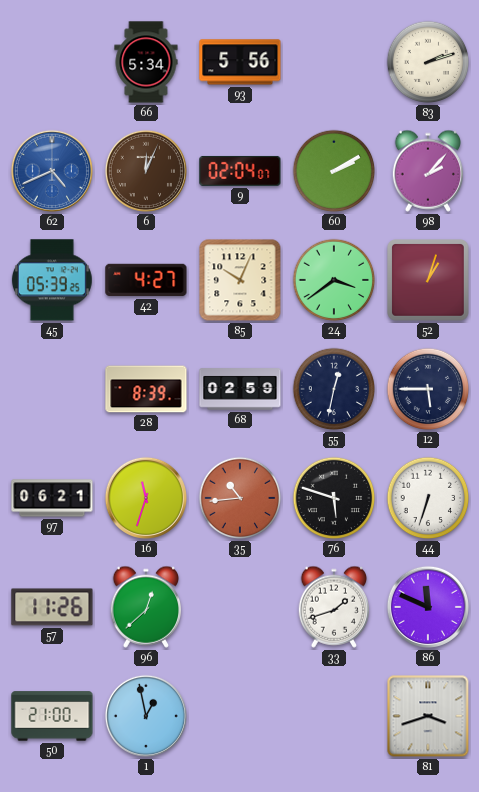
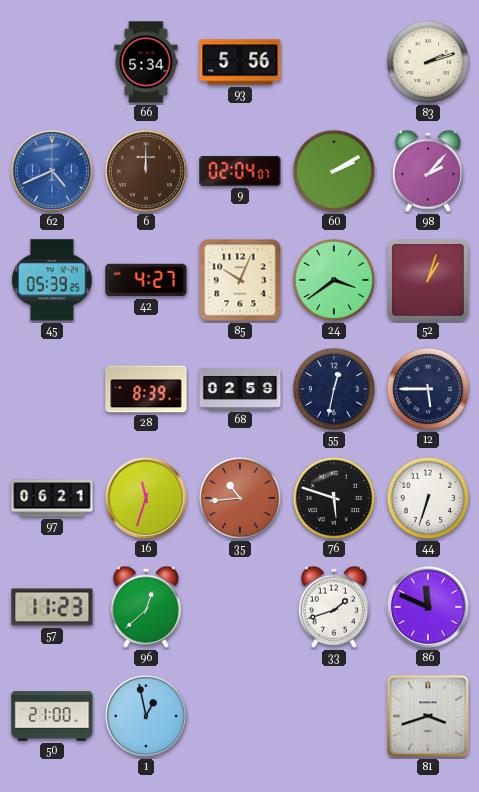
6: 12:04 -> 12:00
57: 11:26 -> 11:23
